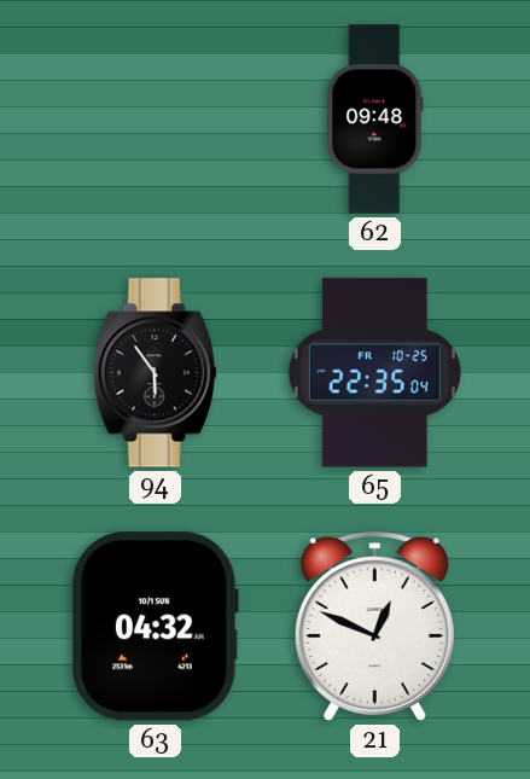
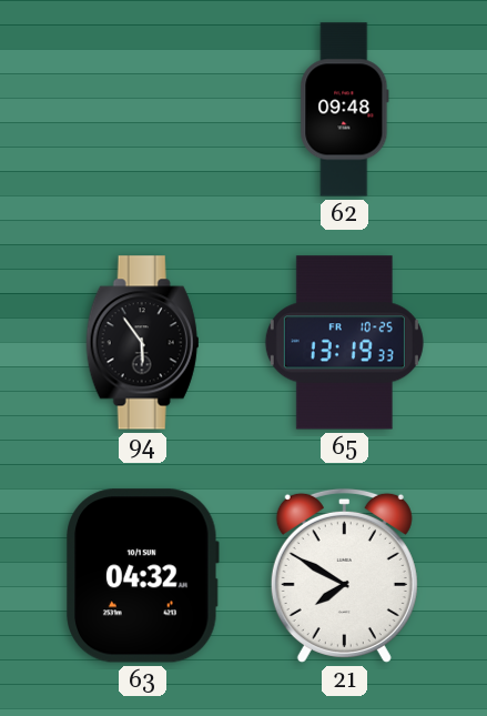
65: 22:35 -> 13:19
21: 12:49 -> 7:50
